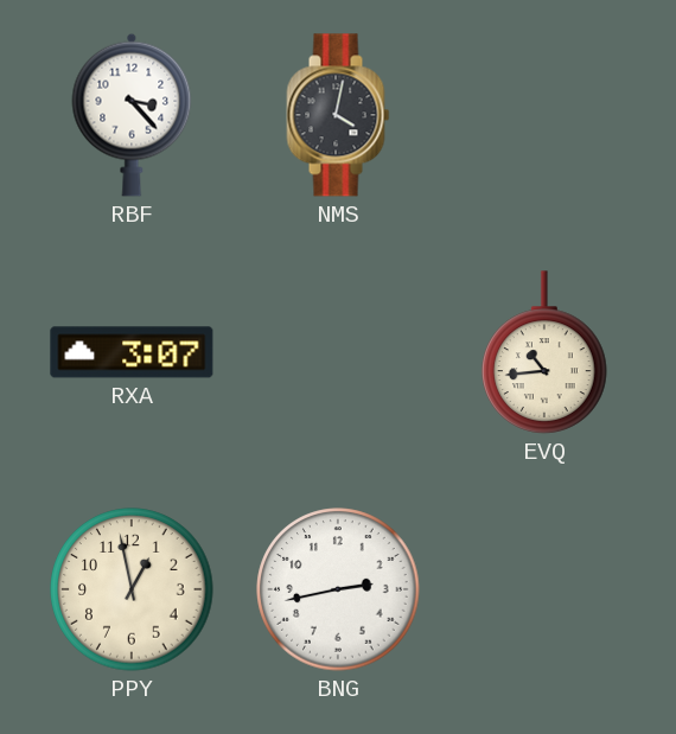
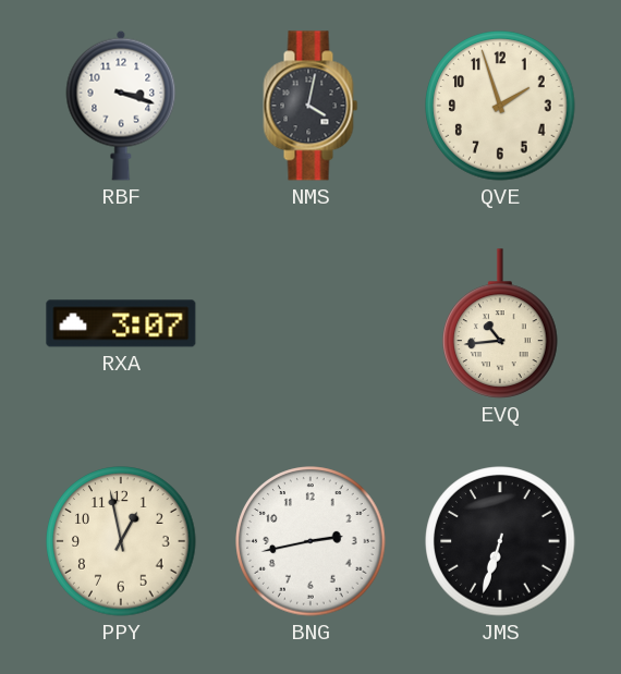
RBF: 3:23 -> 3:18
QVE: none -> 1:57
JMS: none -> 6:33
